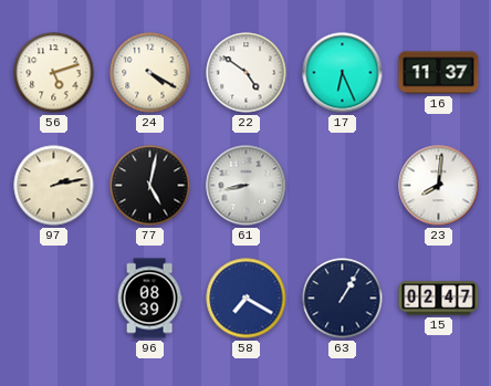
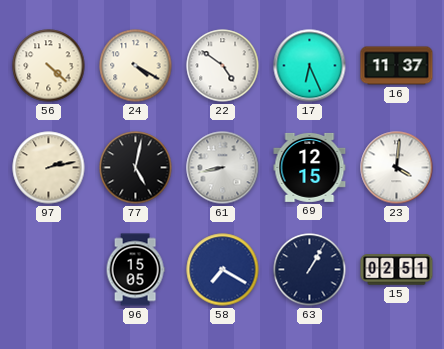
56: 5:12 -> 4:22
69: none -> 12:15
23: 8:01 -> 4:01
96: 08:39 -> 15:05
15: 02:47 -> 02:51
